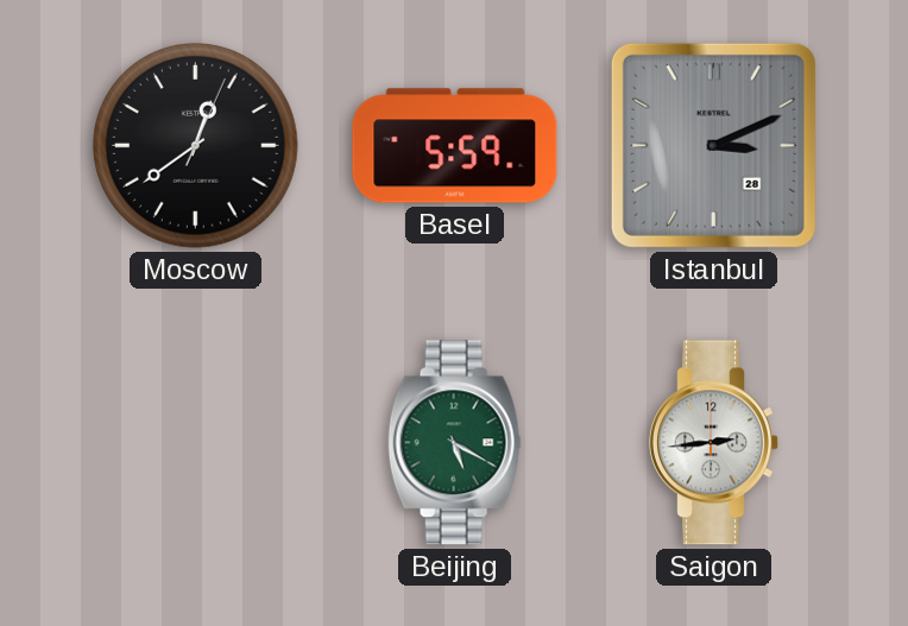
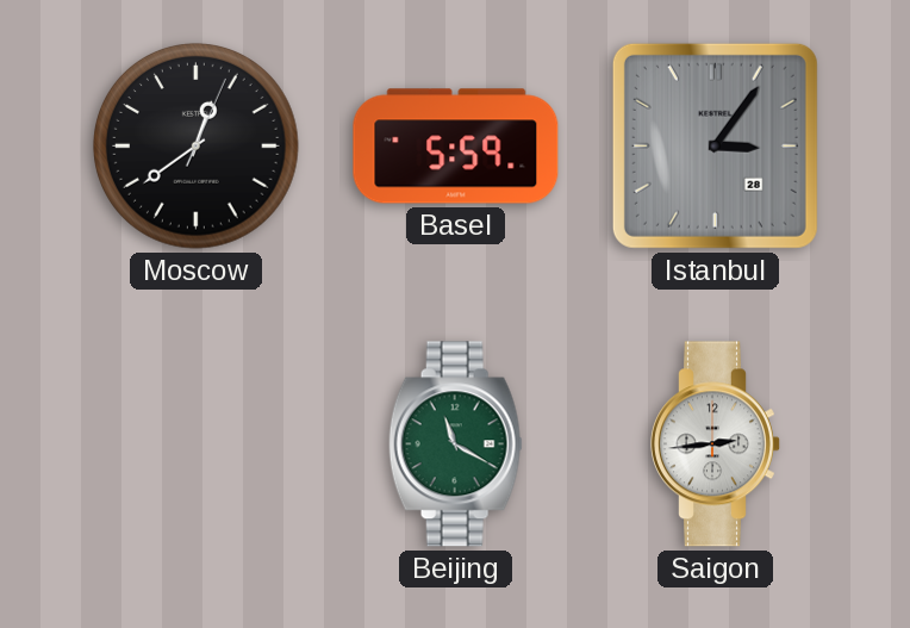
Istanbul: 3:11 -> 3:06
Beijing: 5:20 -> 11:20
